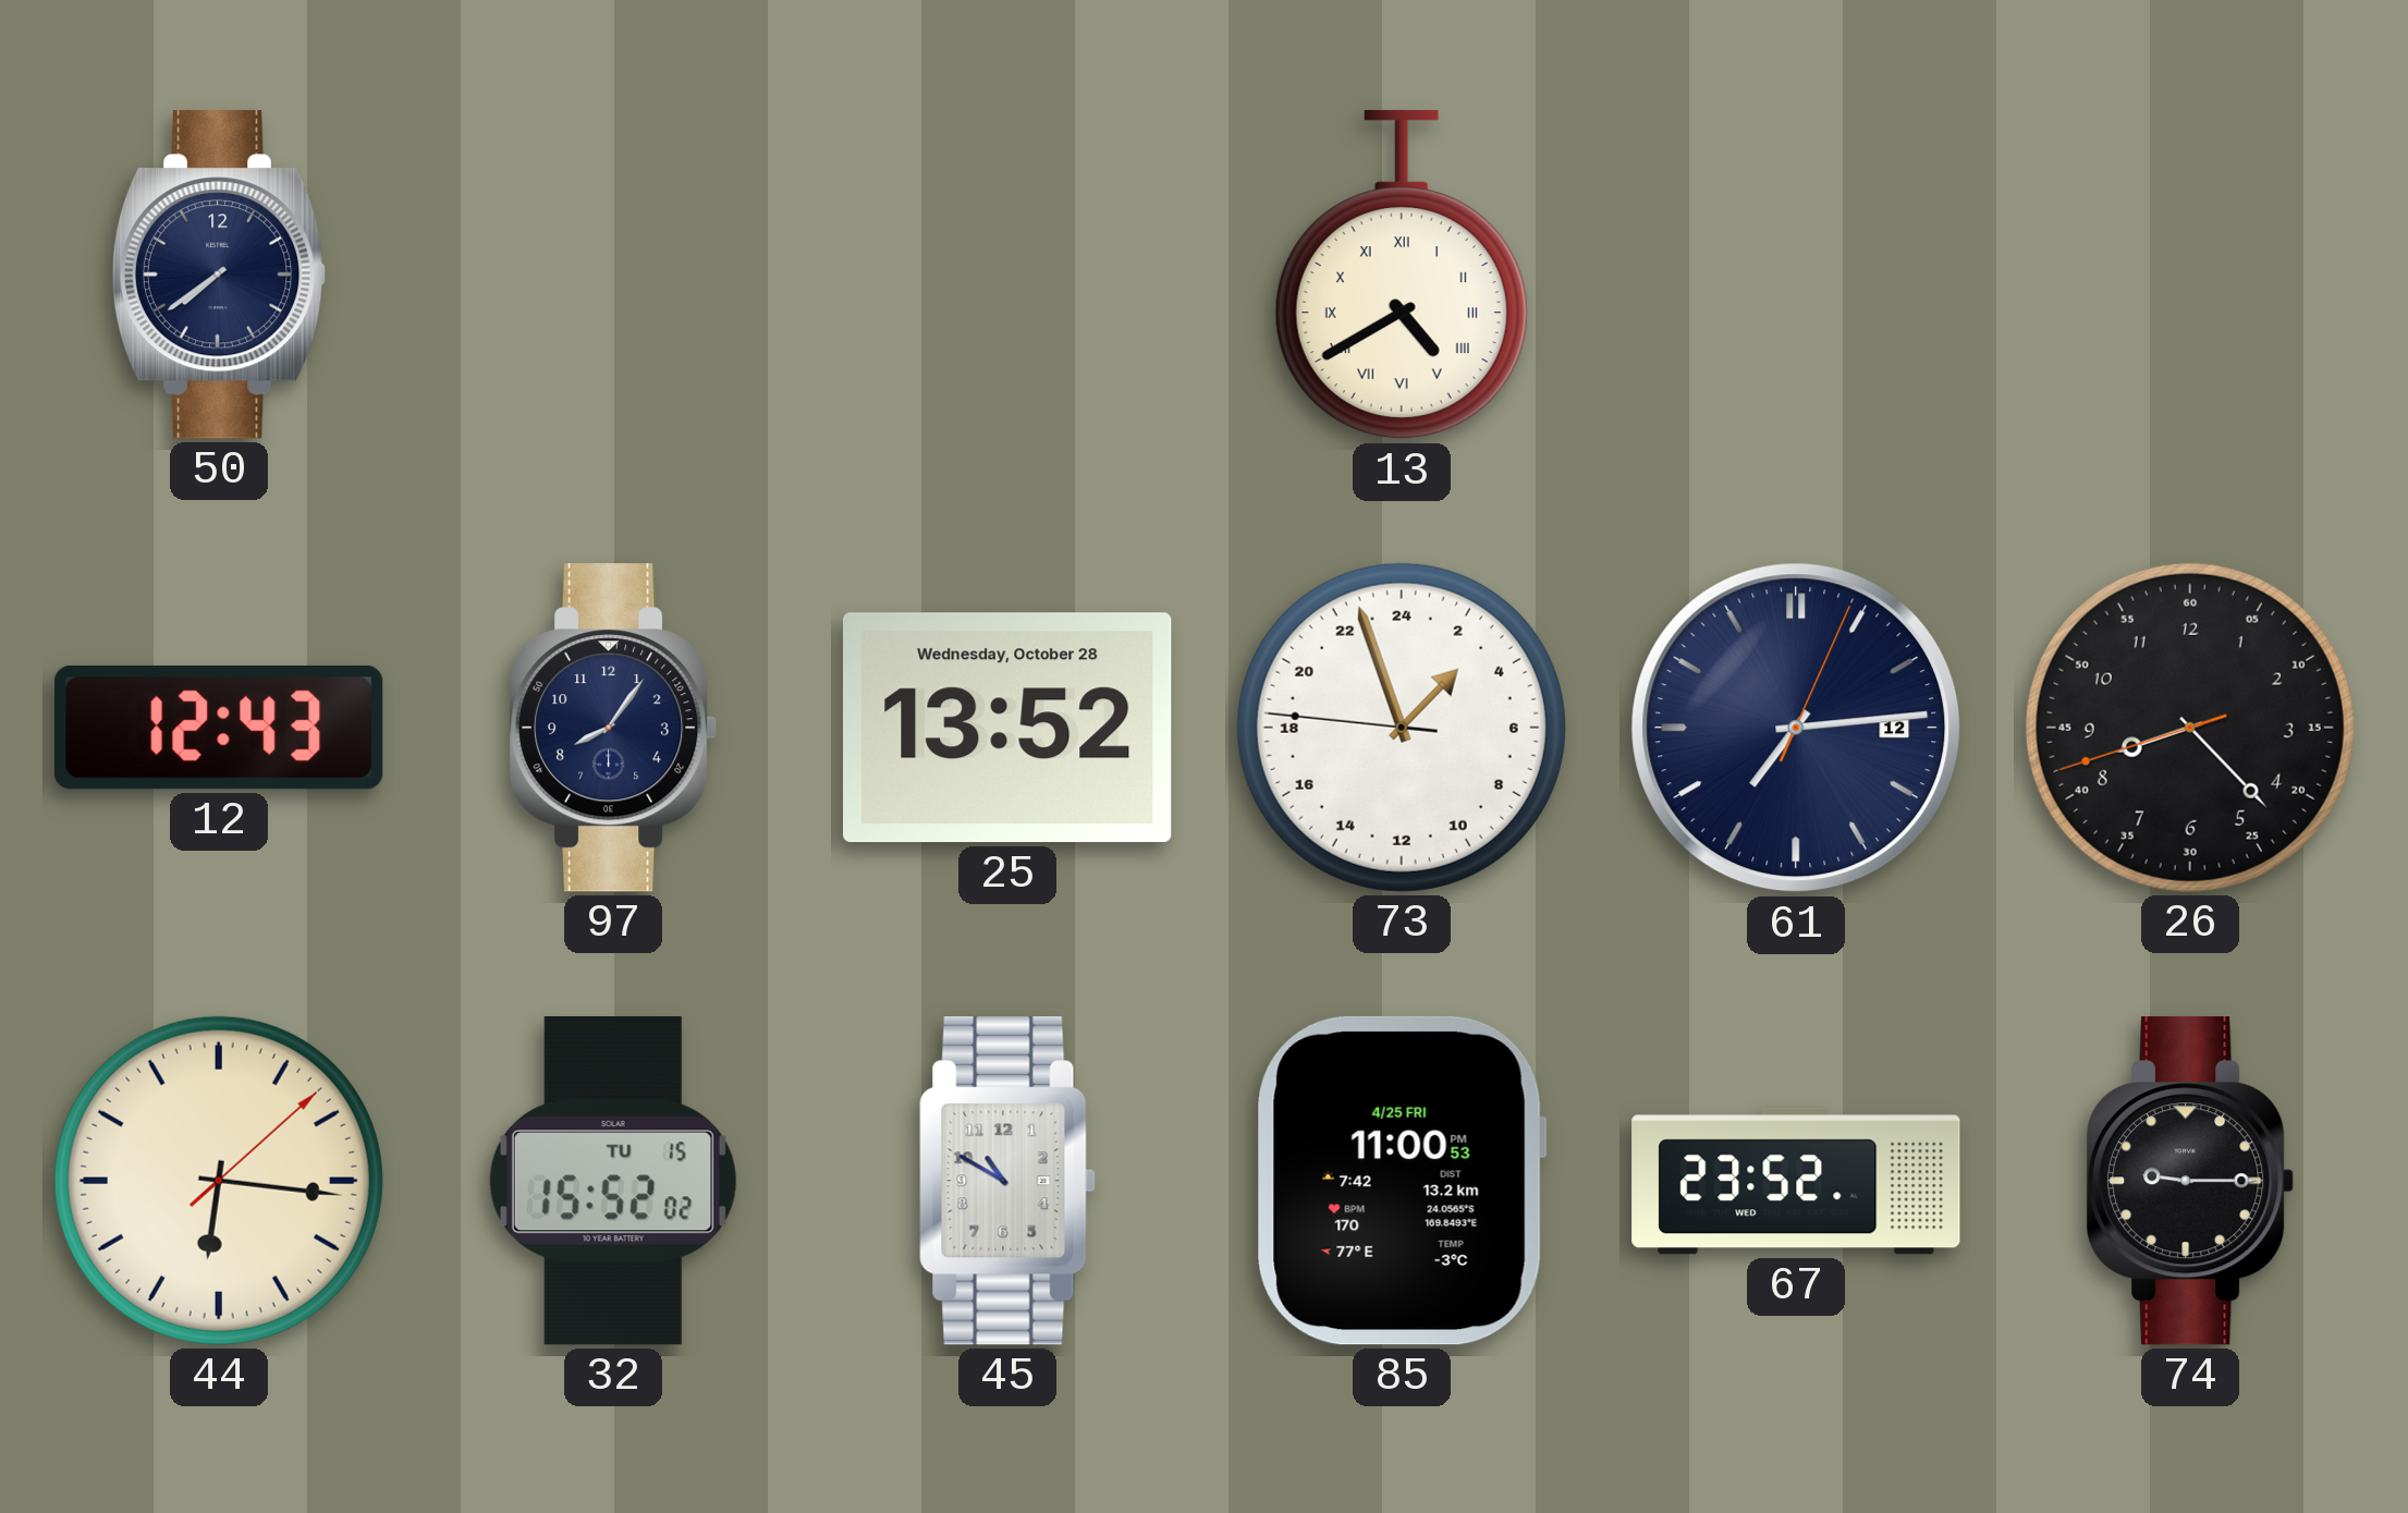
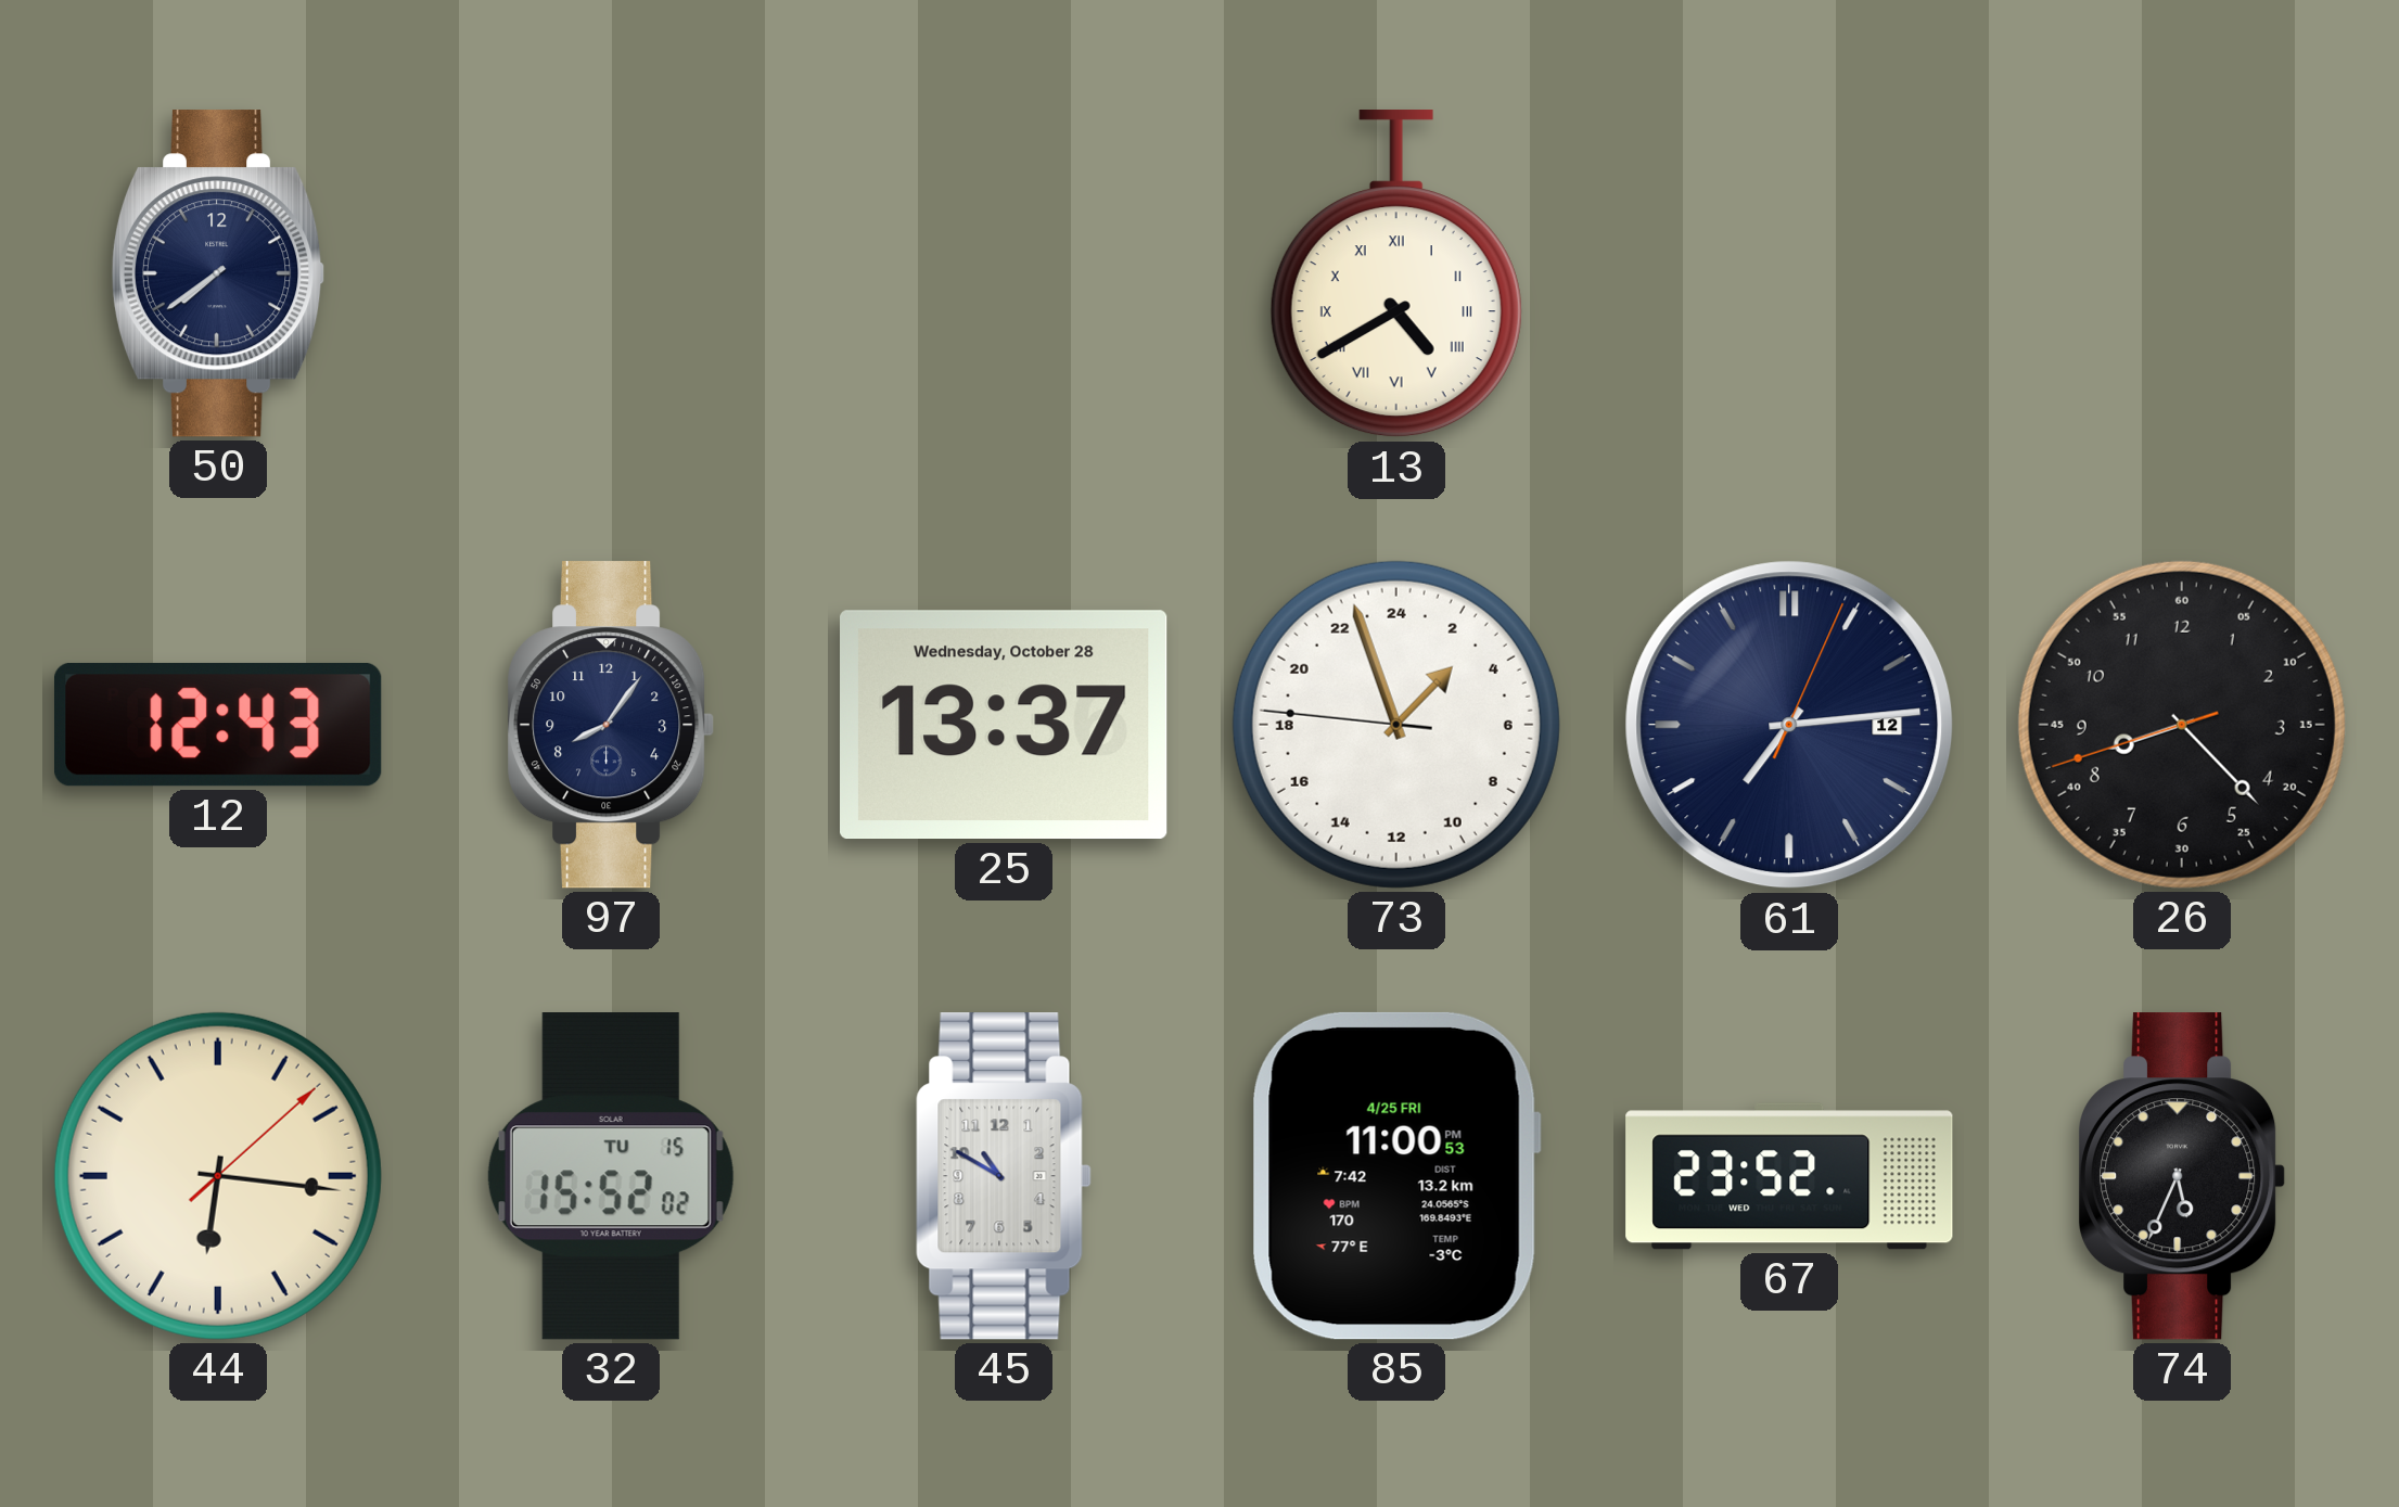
25: 13:52 -> 13:37
74: 9:15 -> 5:34
